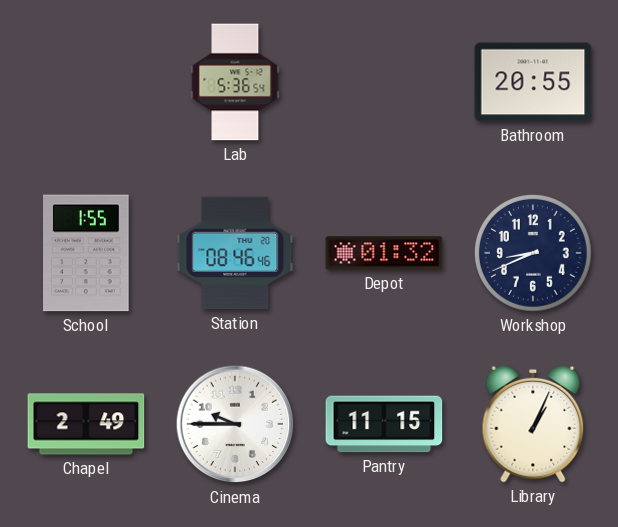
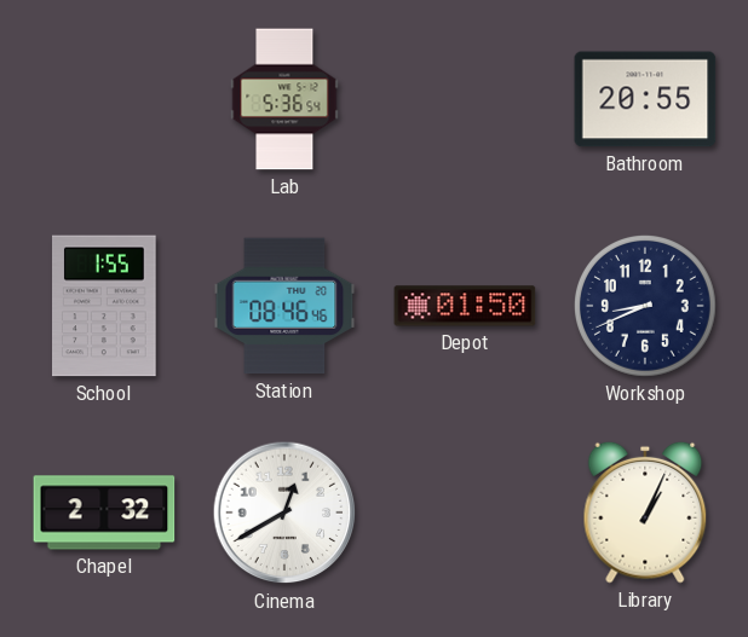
Depot: 01:32 -> 01:50
Chapel: 2:49 -> 2:32
Cinema: 9:45 -> 12:40
Pantry: 11:15 -> none
